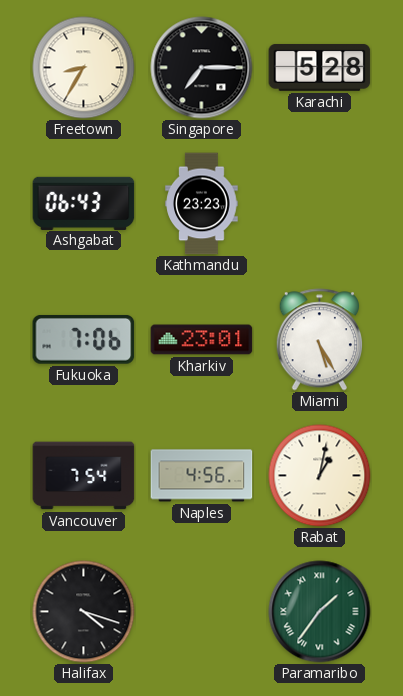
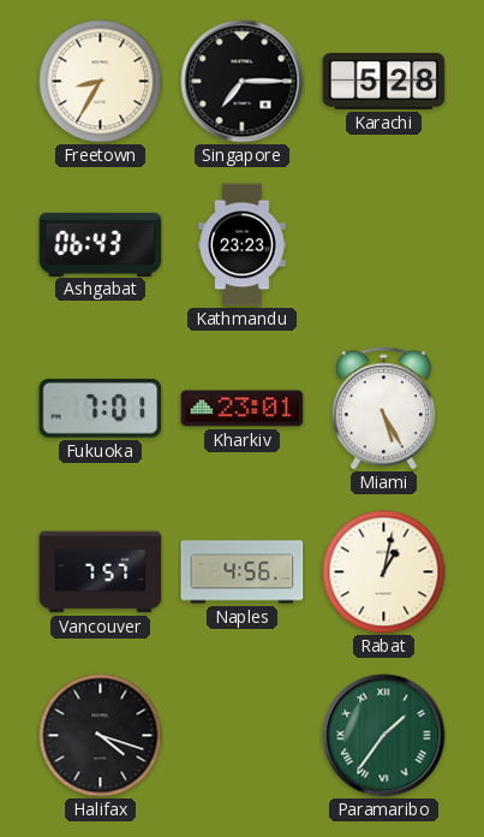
Fukuoka: 7:06 -> 7:01
Vancouver: 7:54 -> 7:57
